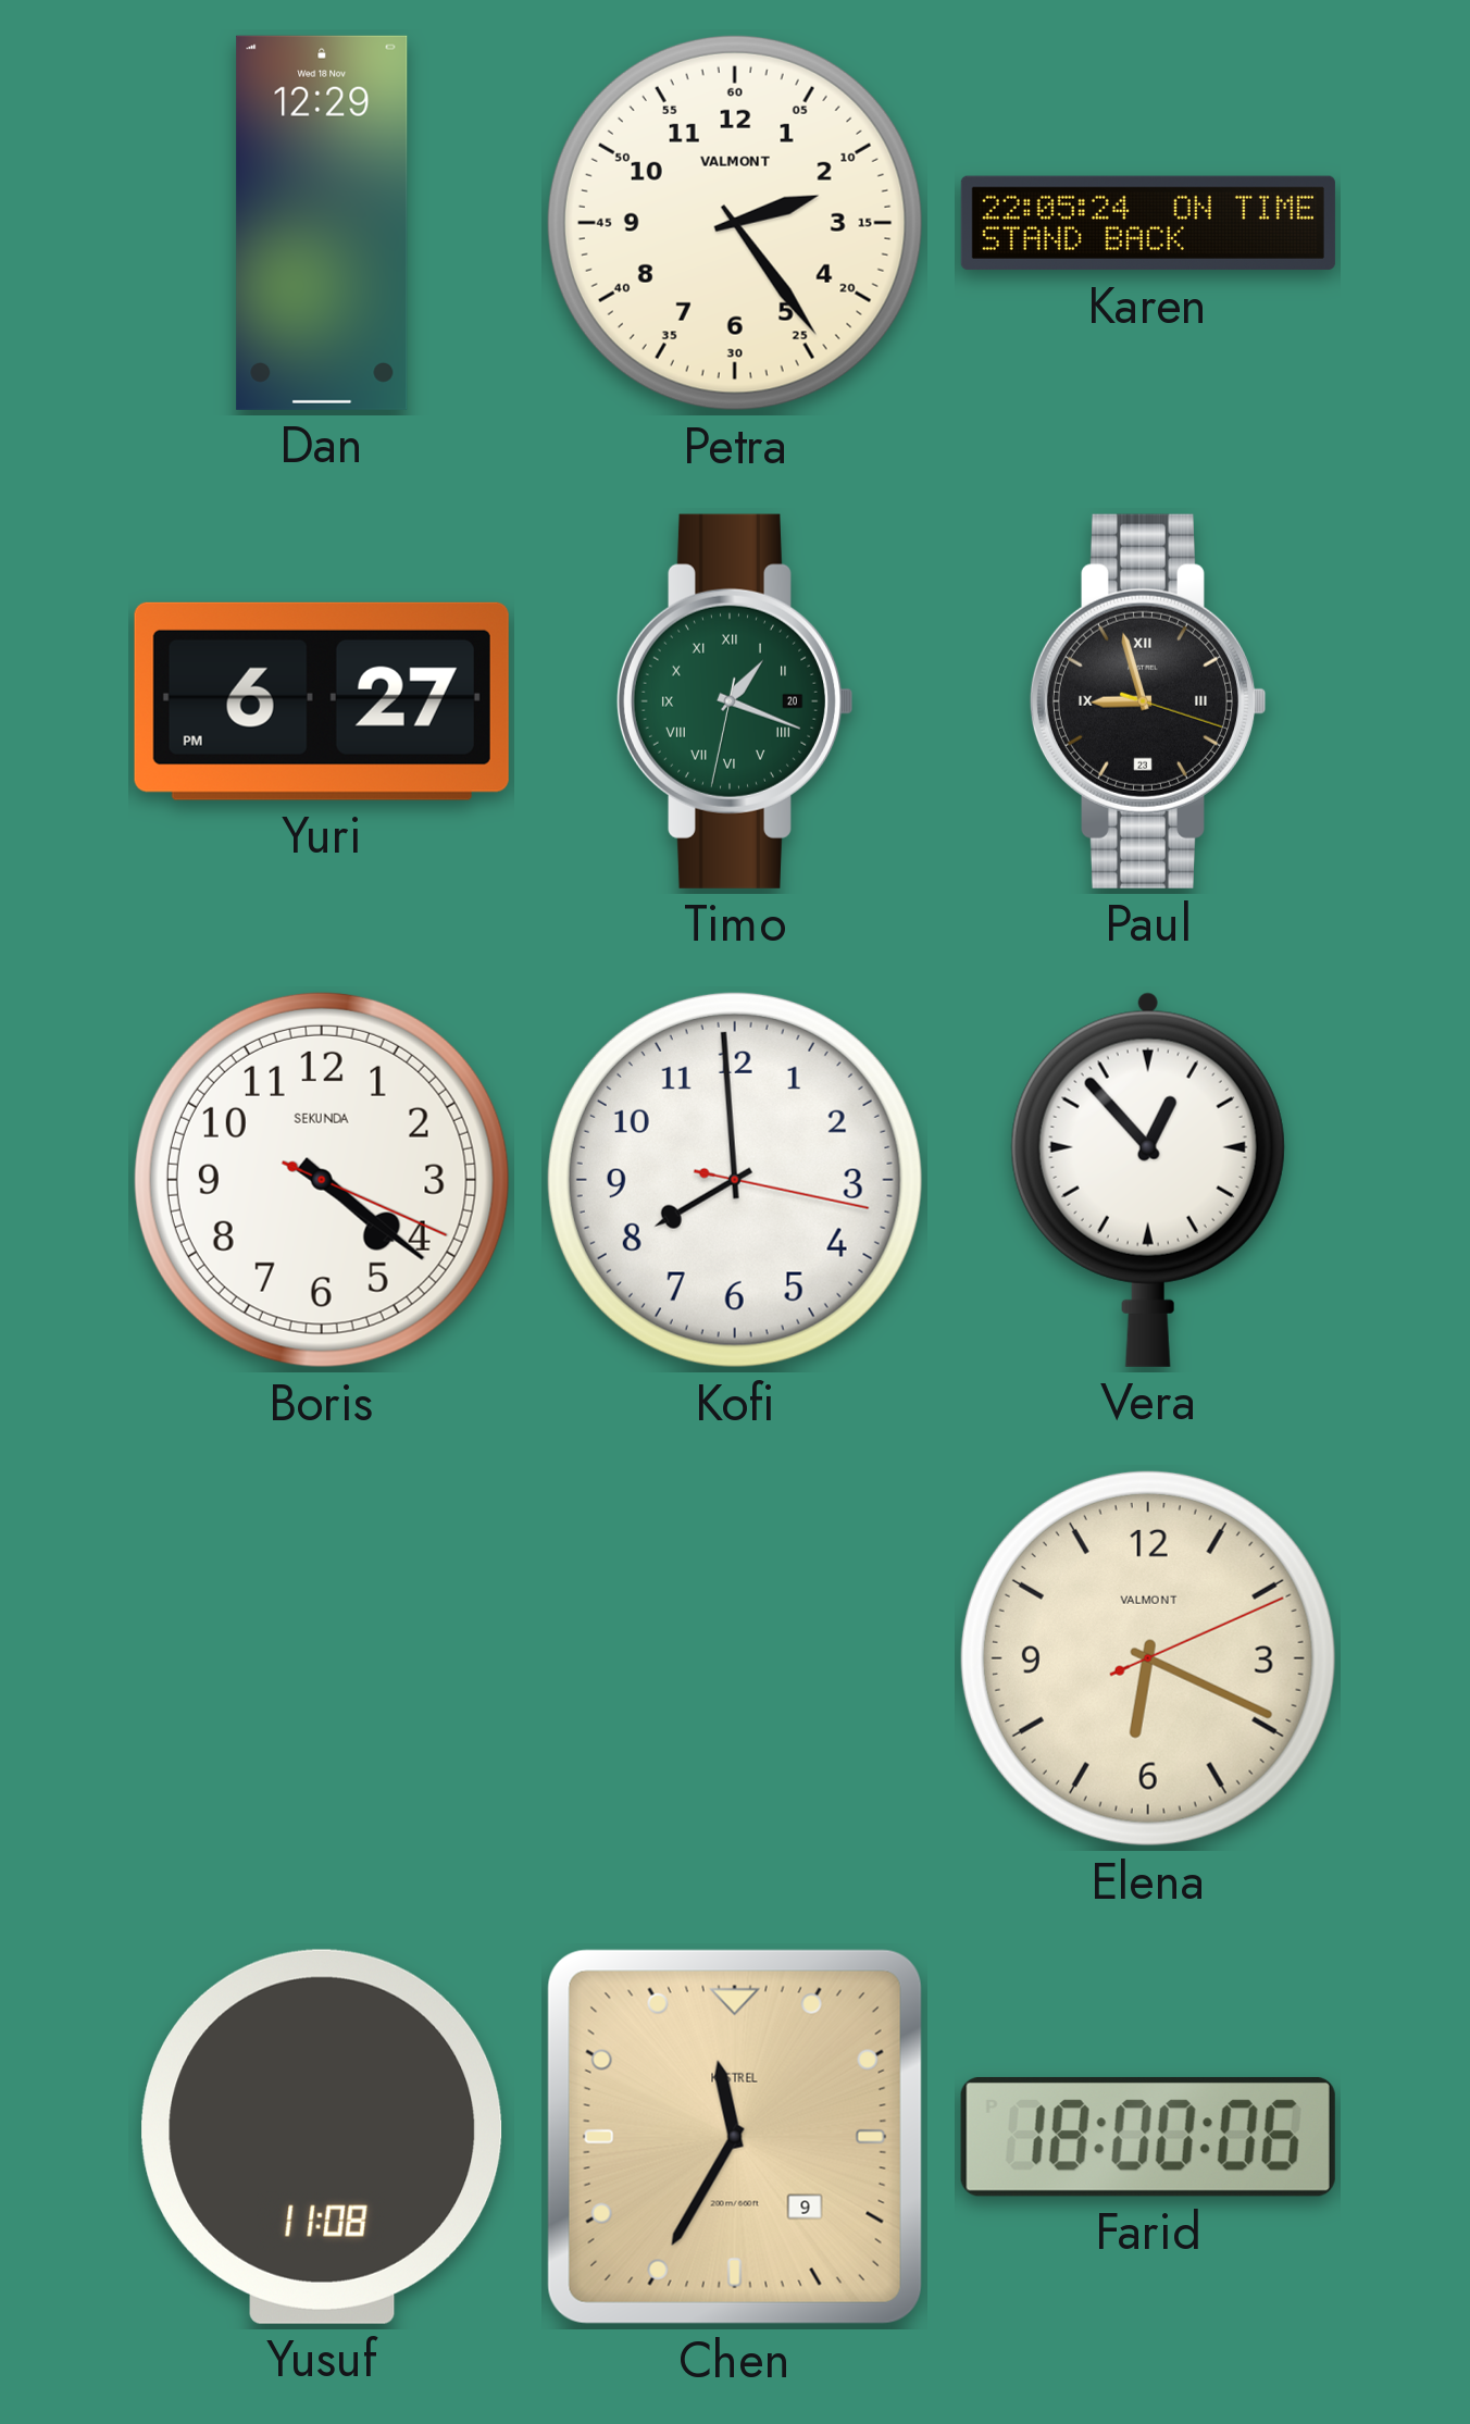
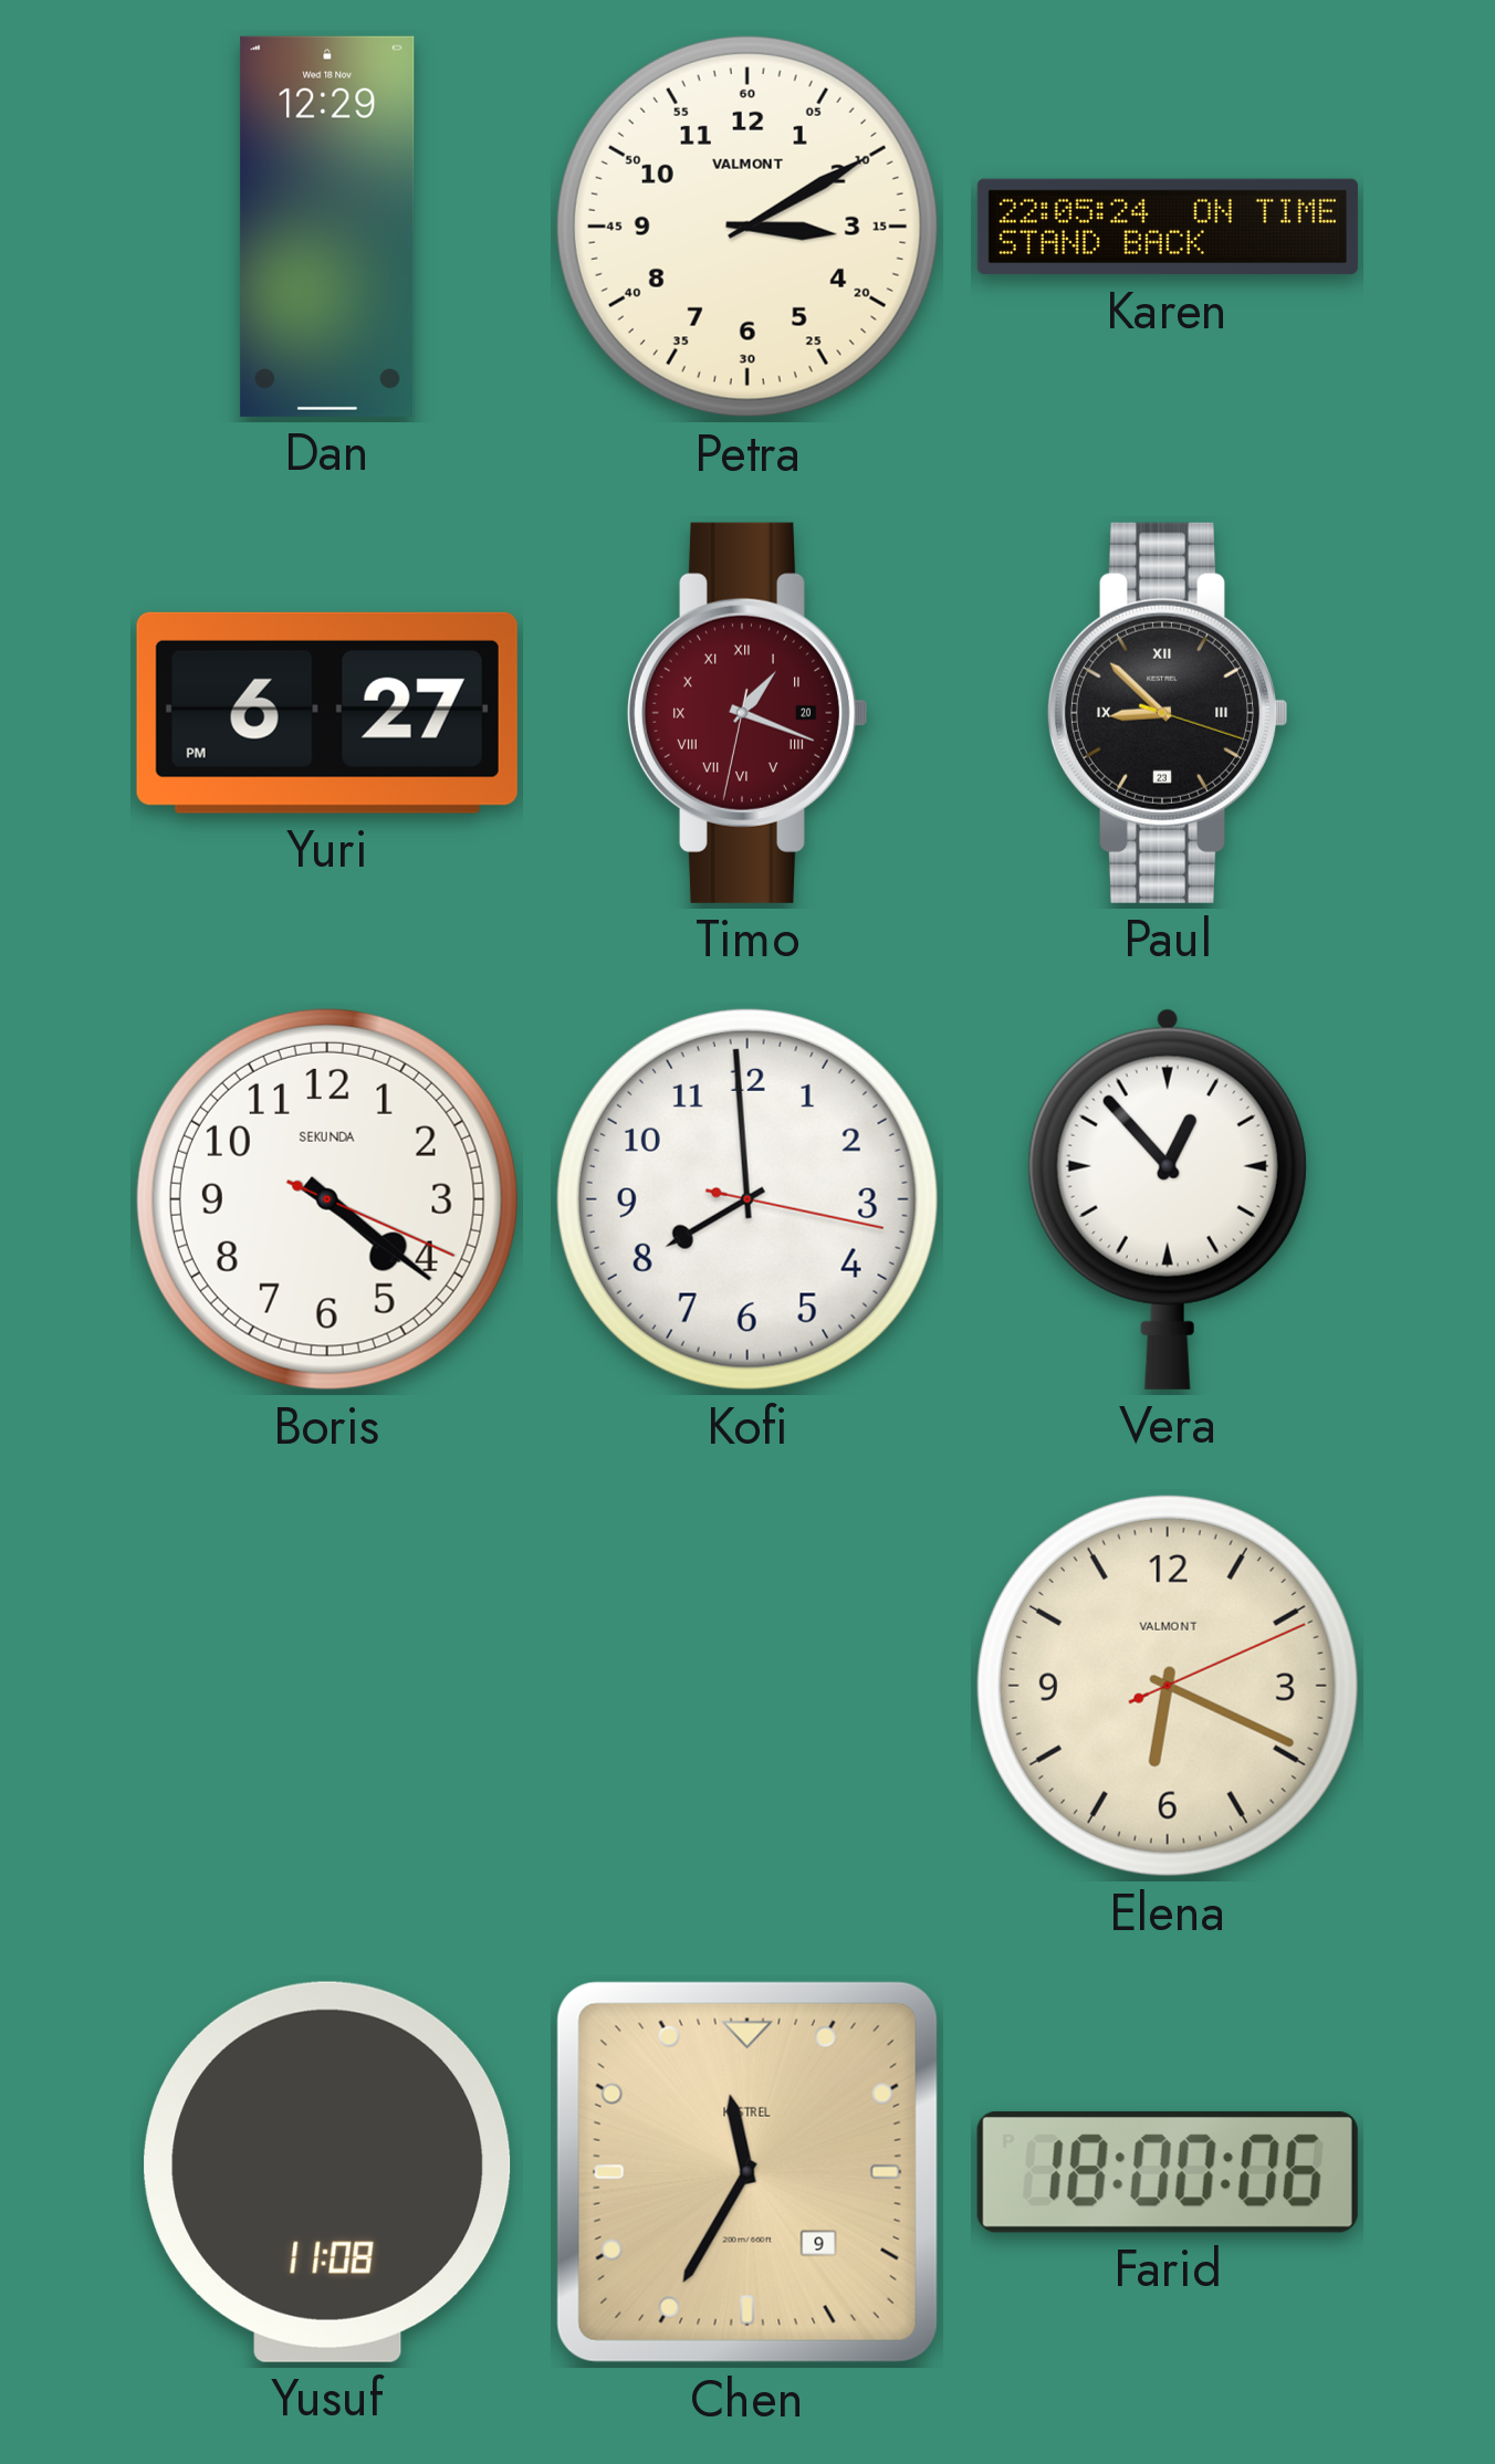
Petra: 2:24 -> 3:10
Timo dial: green -> burgundy
Paul: 8:57 -> 8:52
